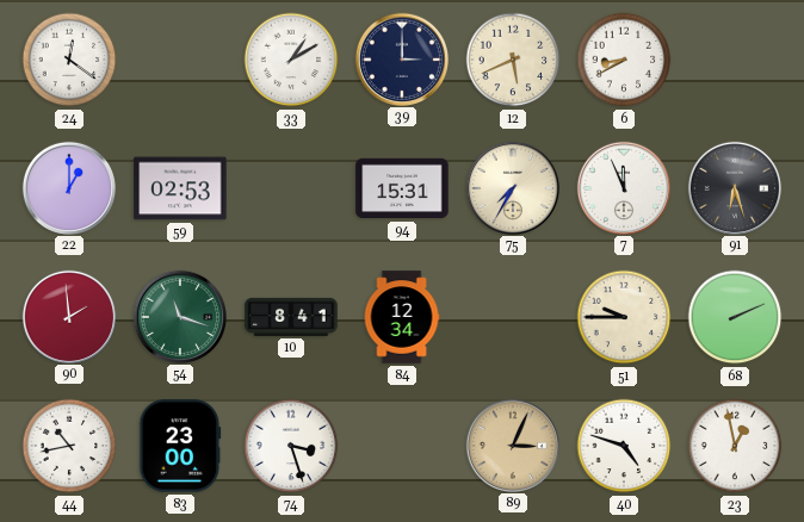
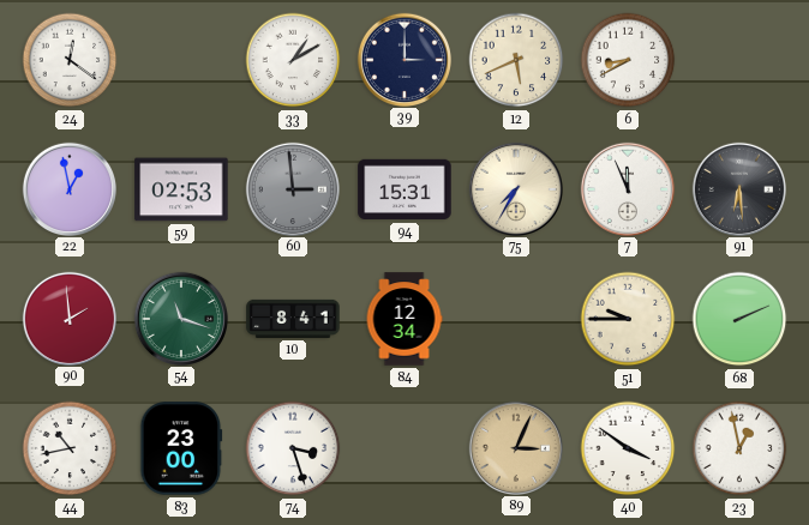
22: 1:00 -> 12:58
60: none -> 2:59
91: 6:27 -> 6:29
40: 4:48 -> 3:51
